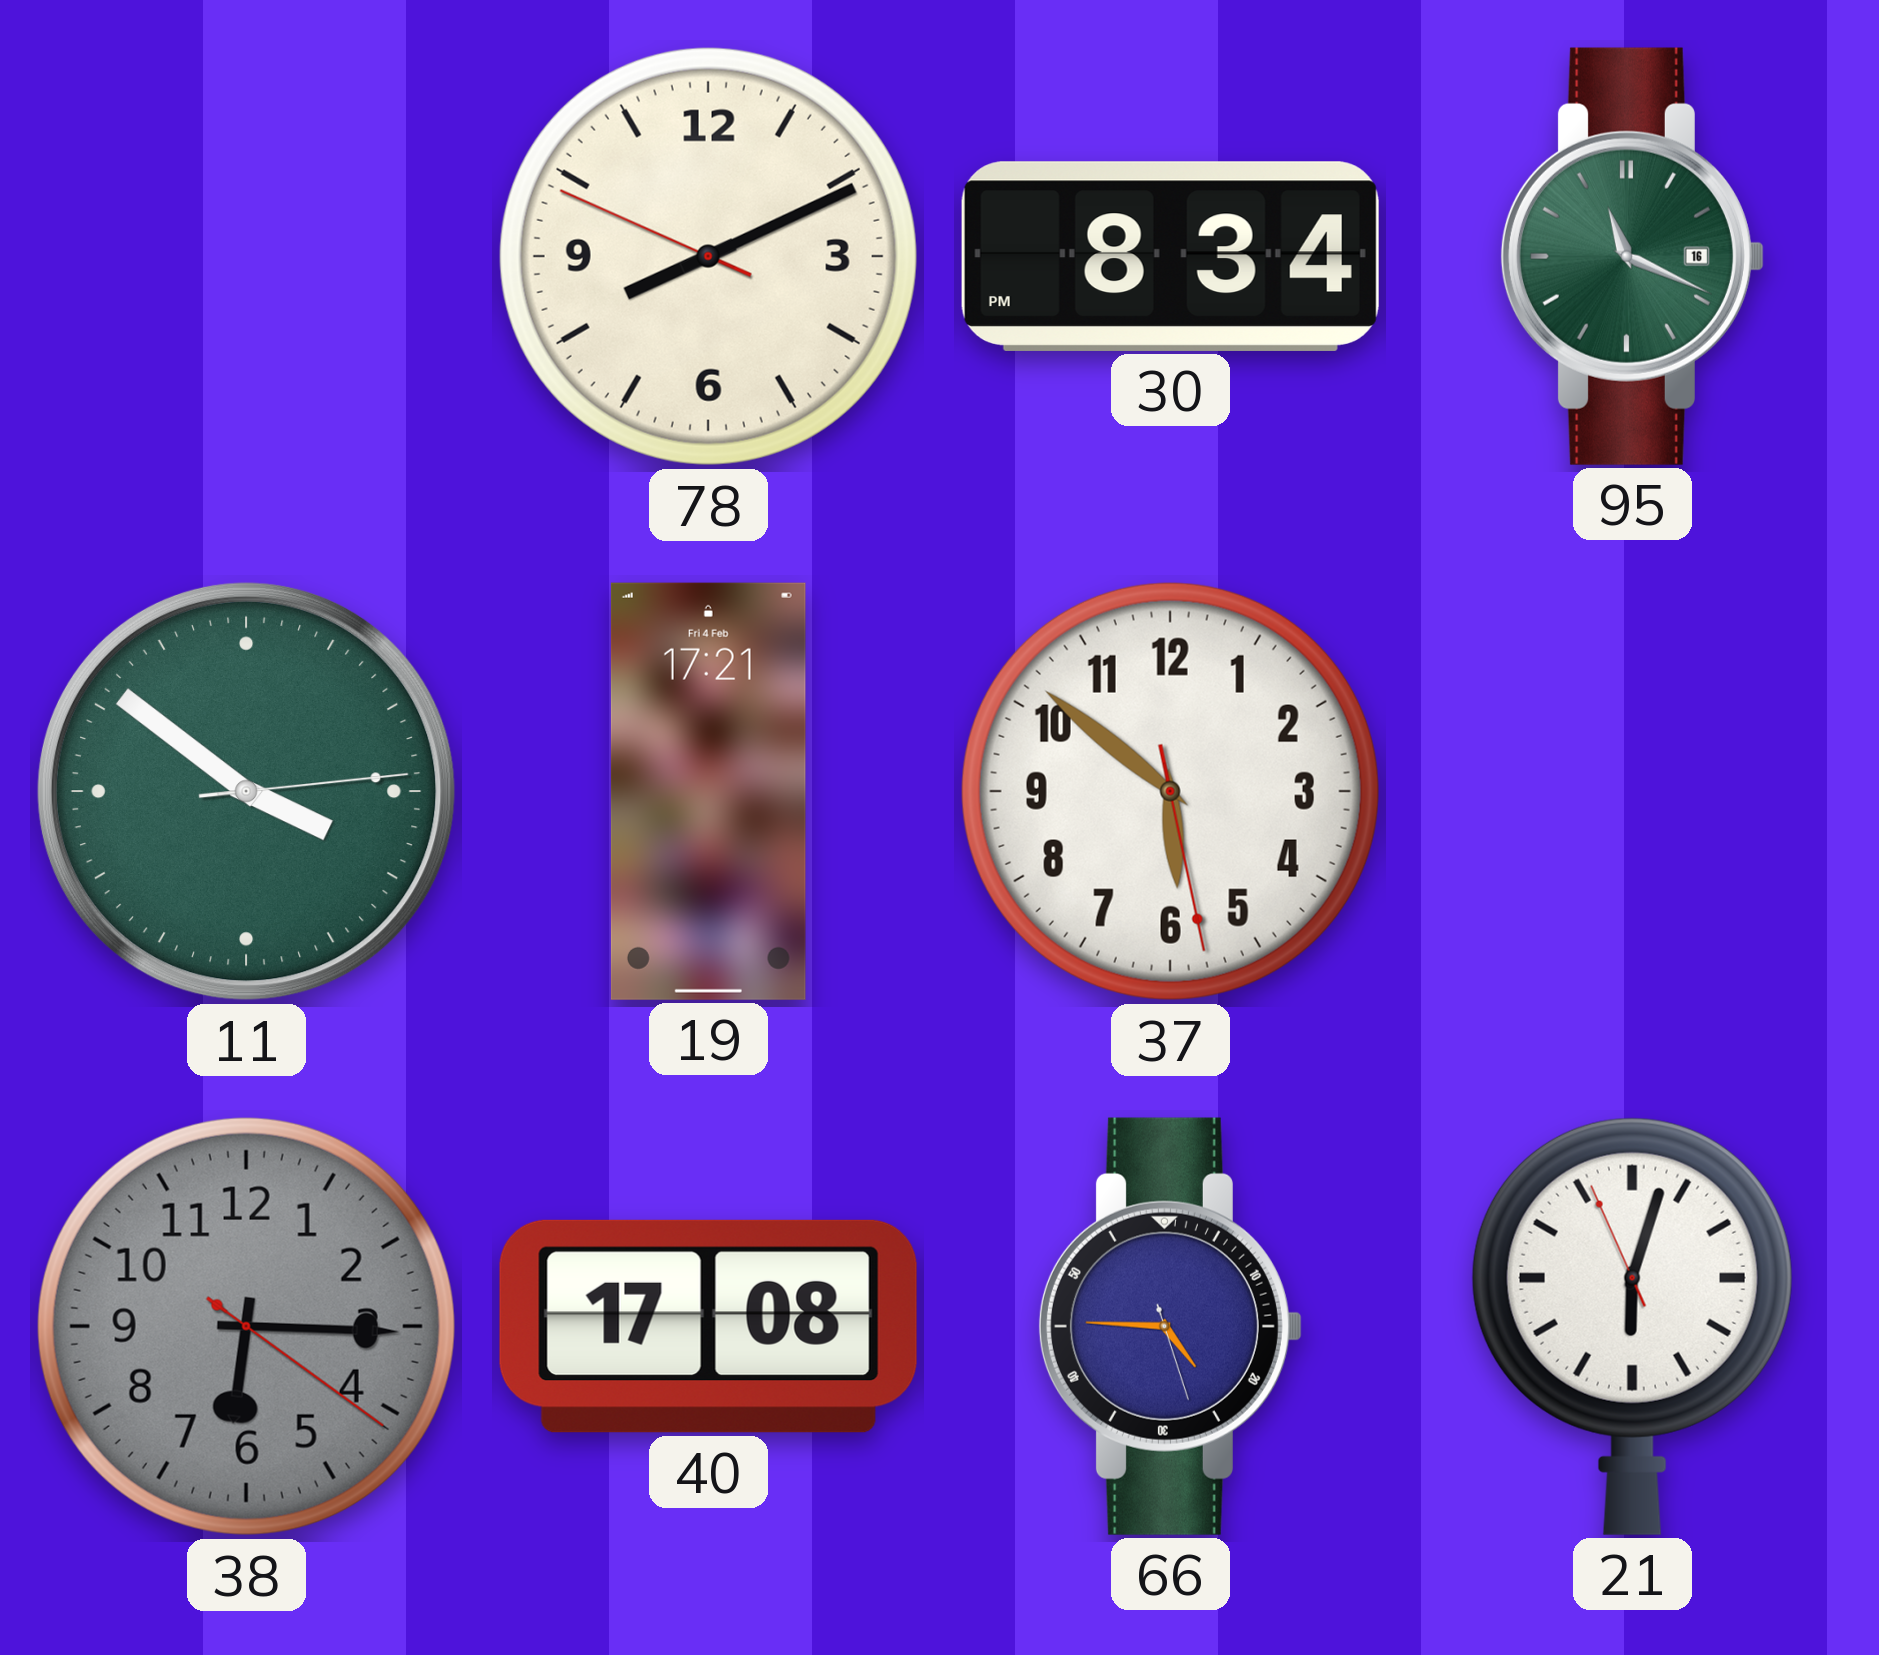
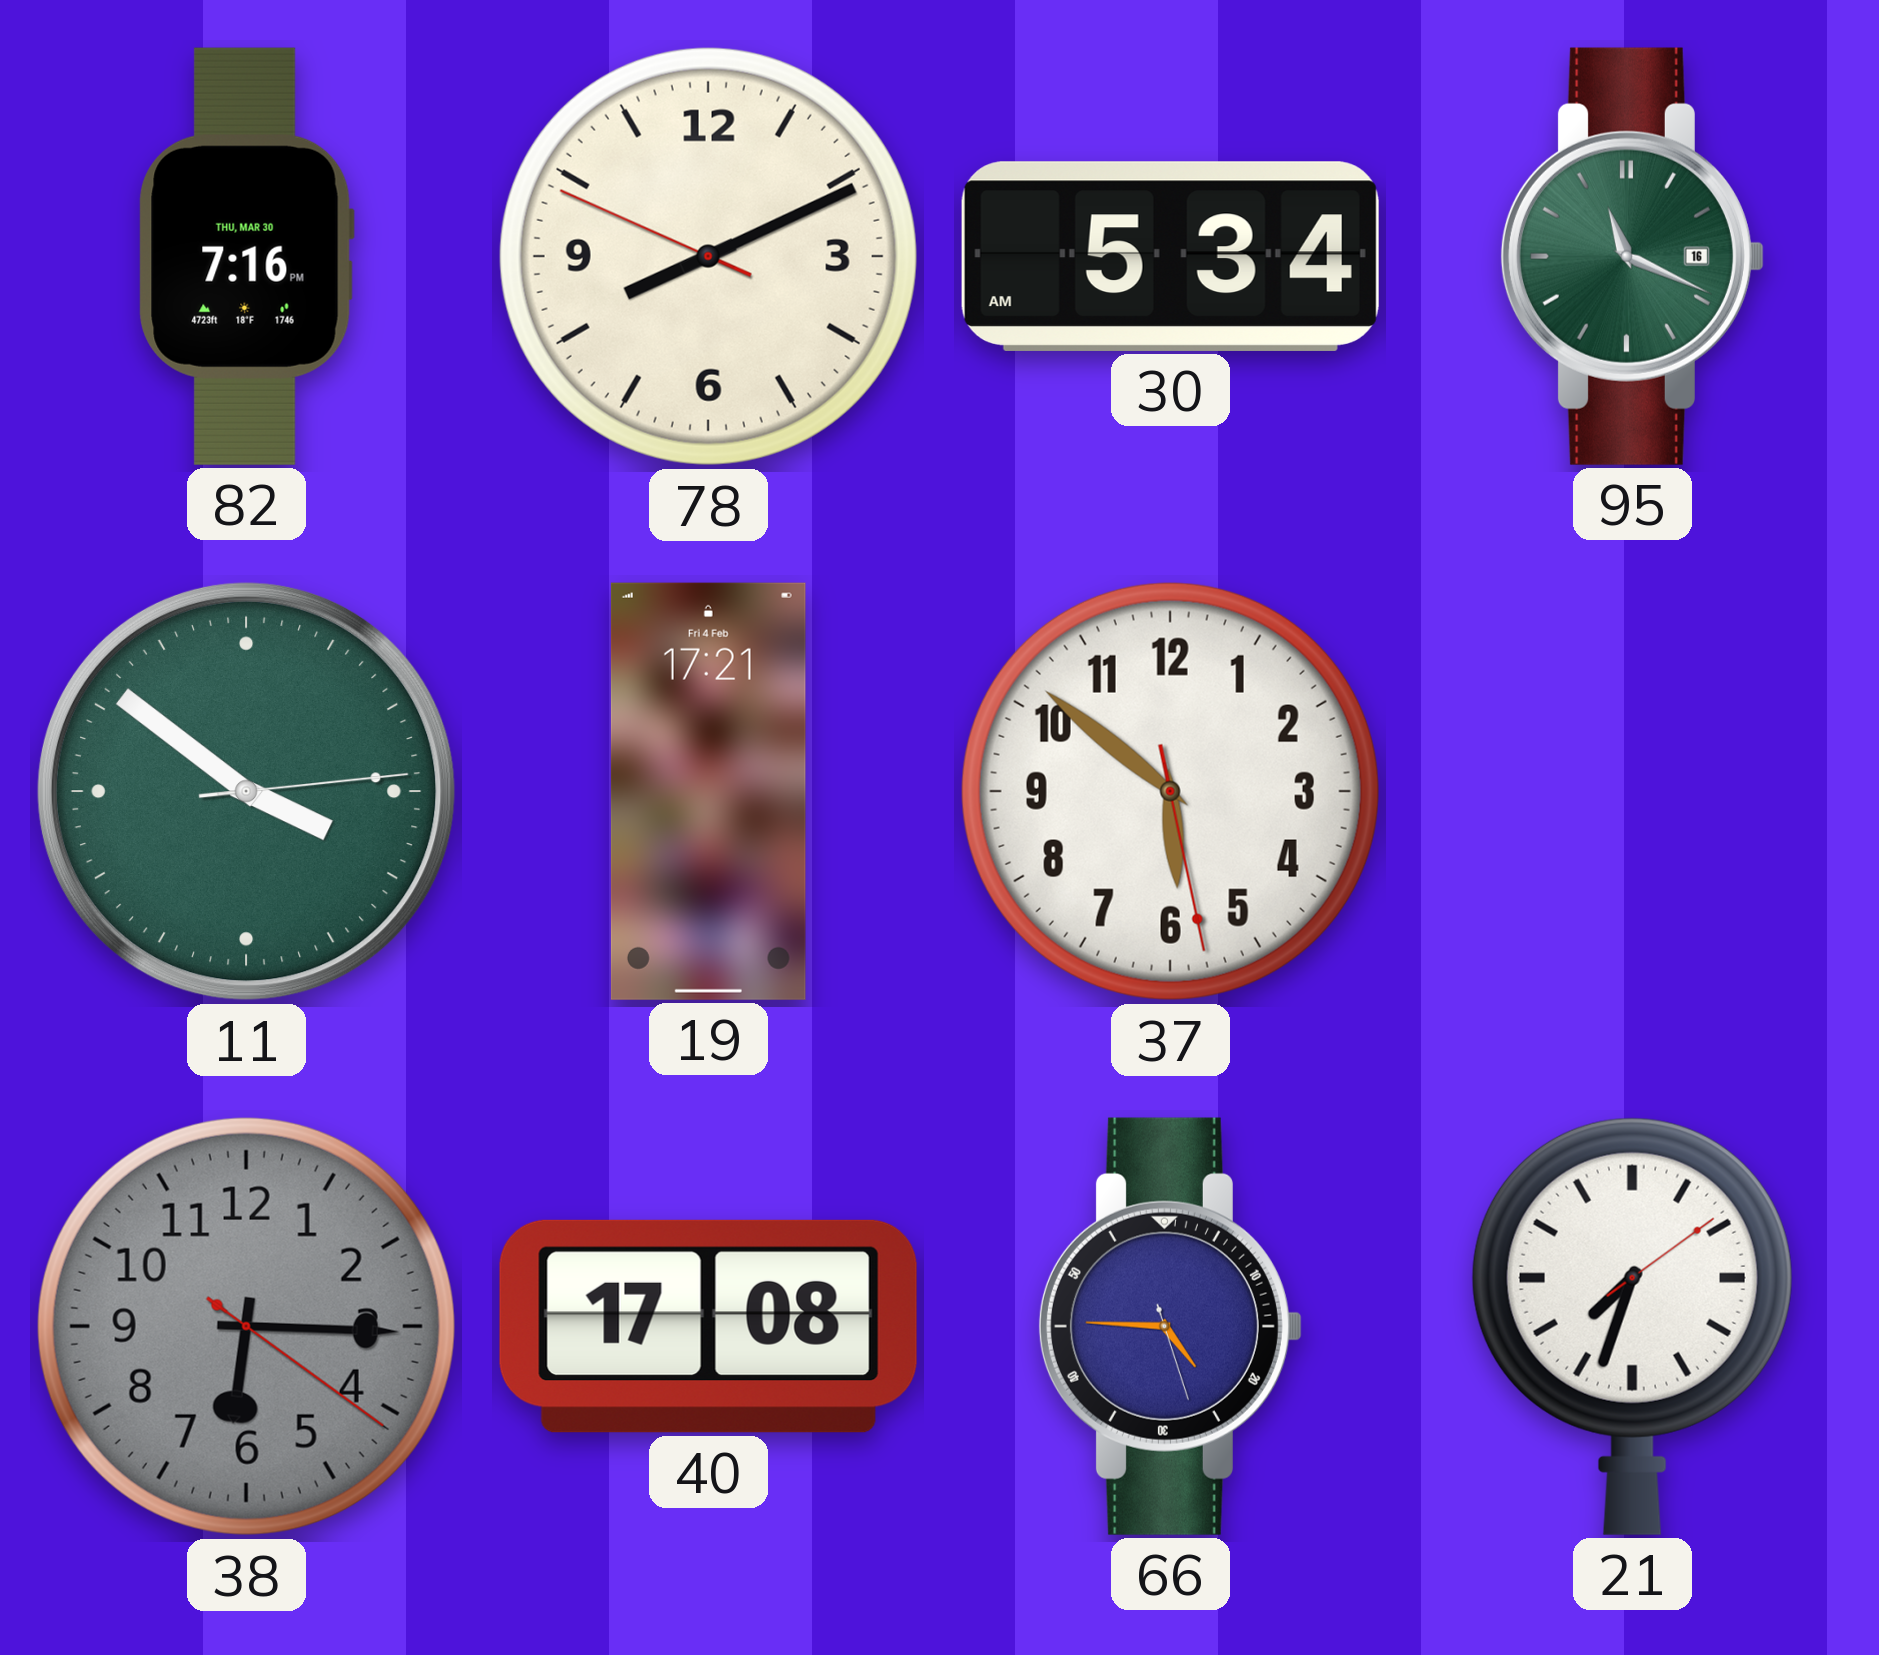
82: none -> 7:16
30: 8:34 -> 5:34
21: 6:02 -> 7:33
